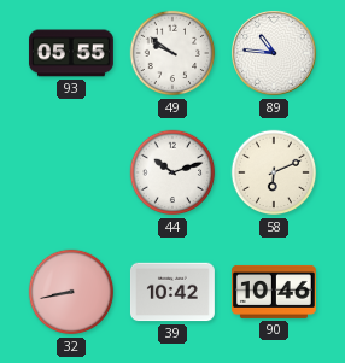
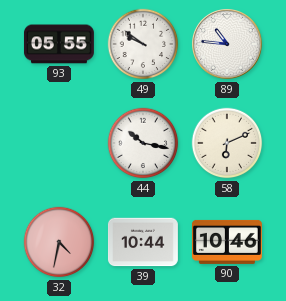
44: 10:12 -> 10:17
32: 8:43 -> 4:32
39: 10:42 -> 10:44
